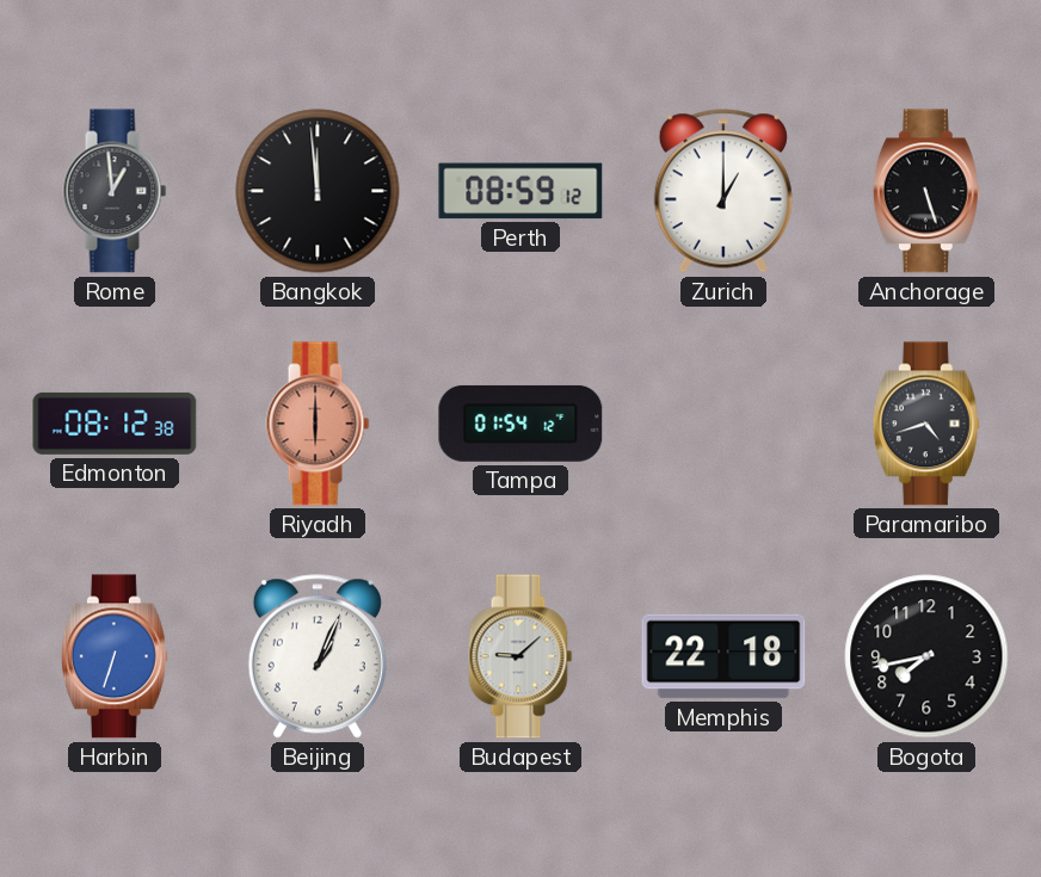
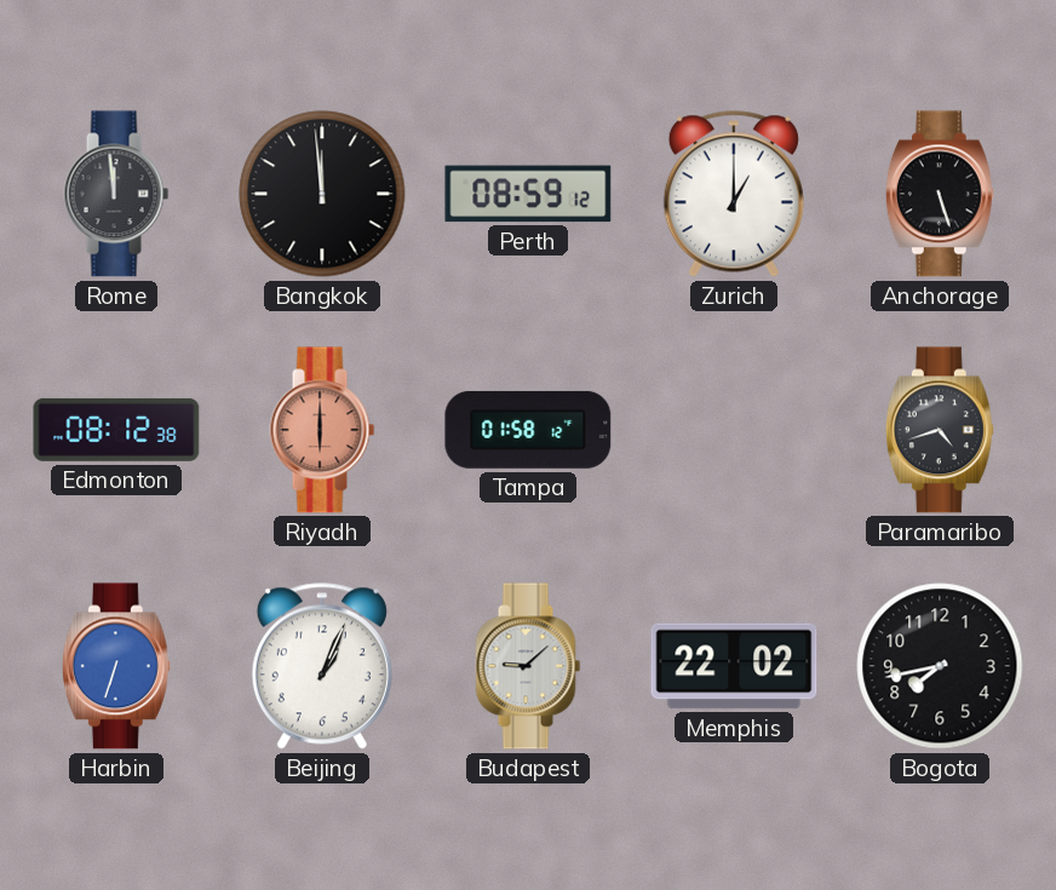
Rome: 12:59 -> 11:59
Tampa: 01:54 -> 01:58
Memphis: 22:18 -> 22:02
